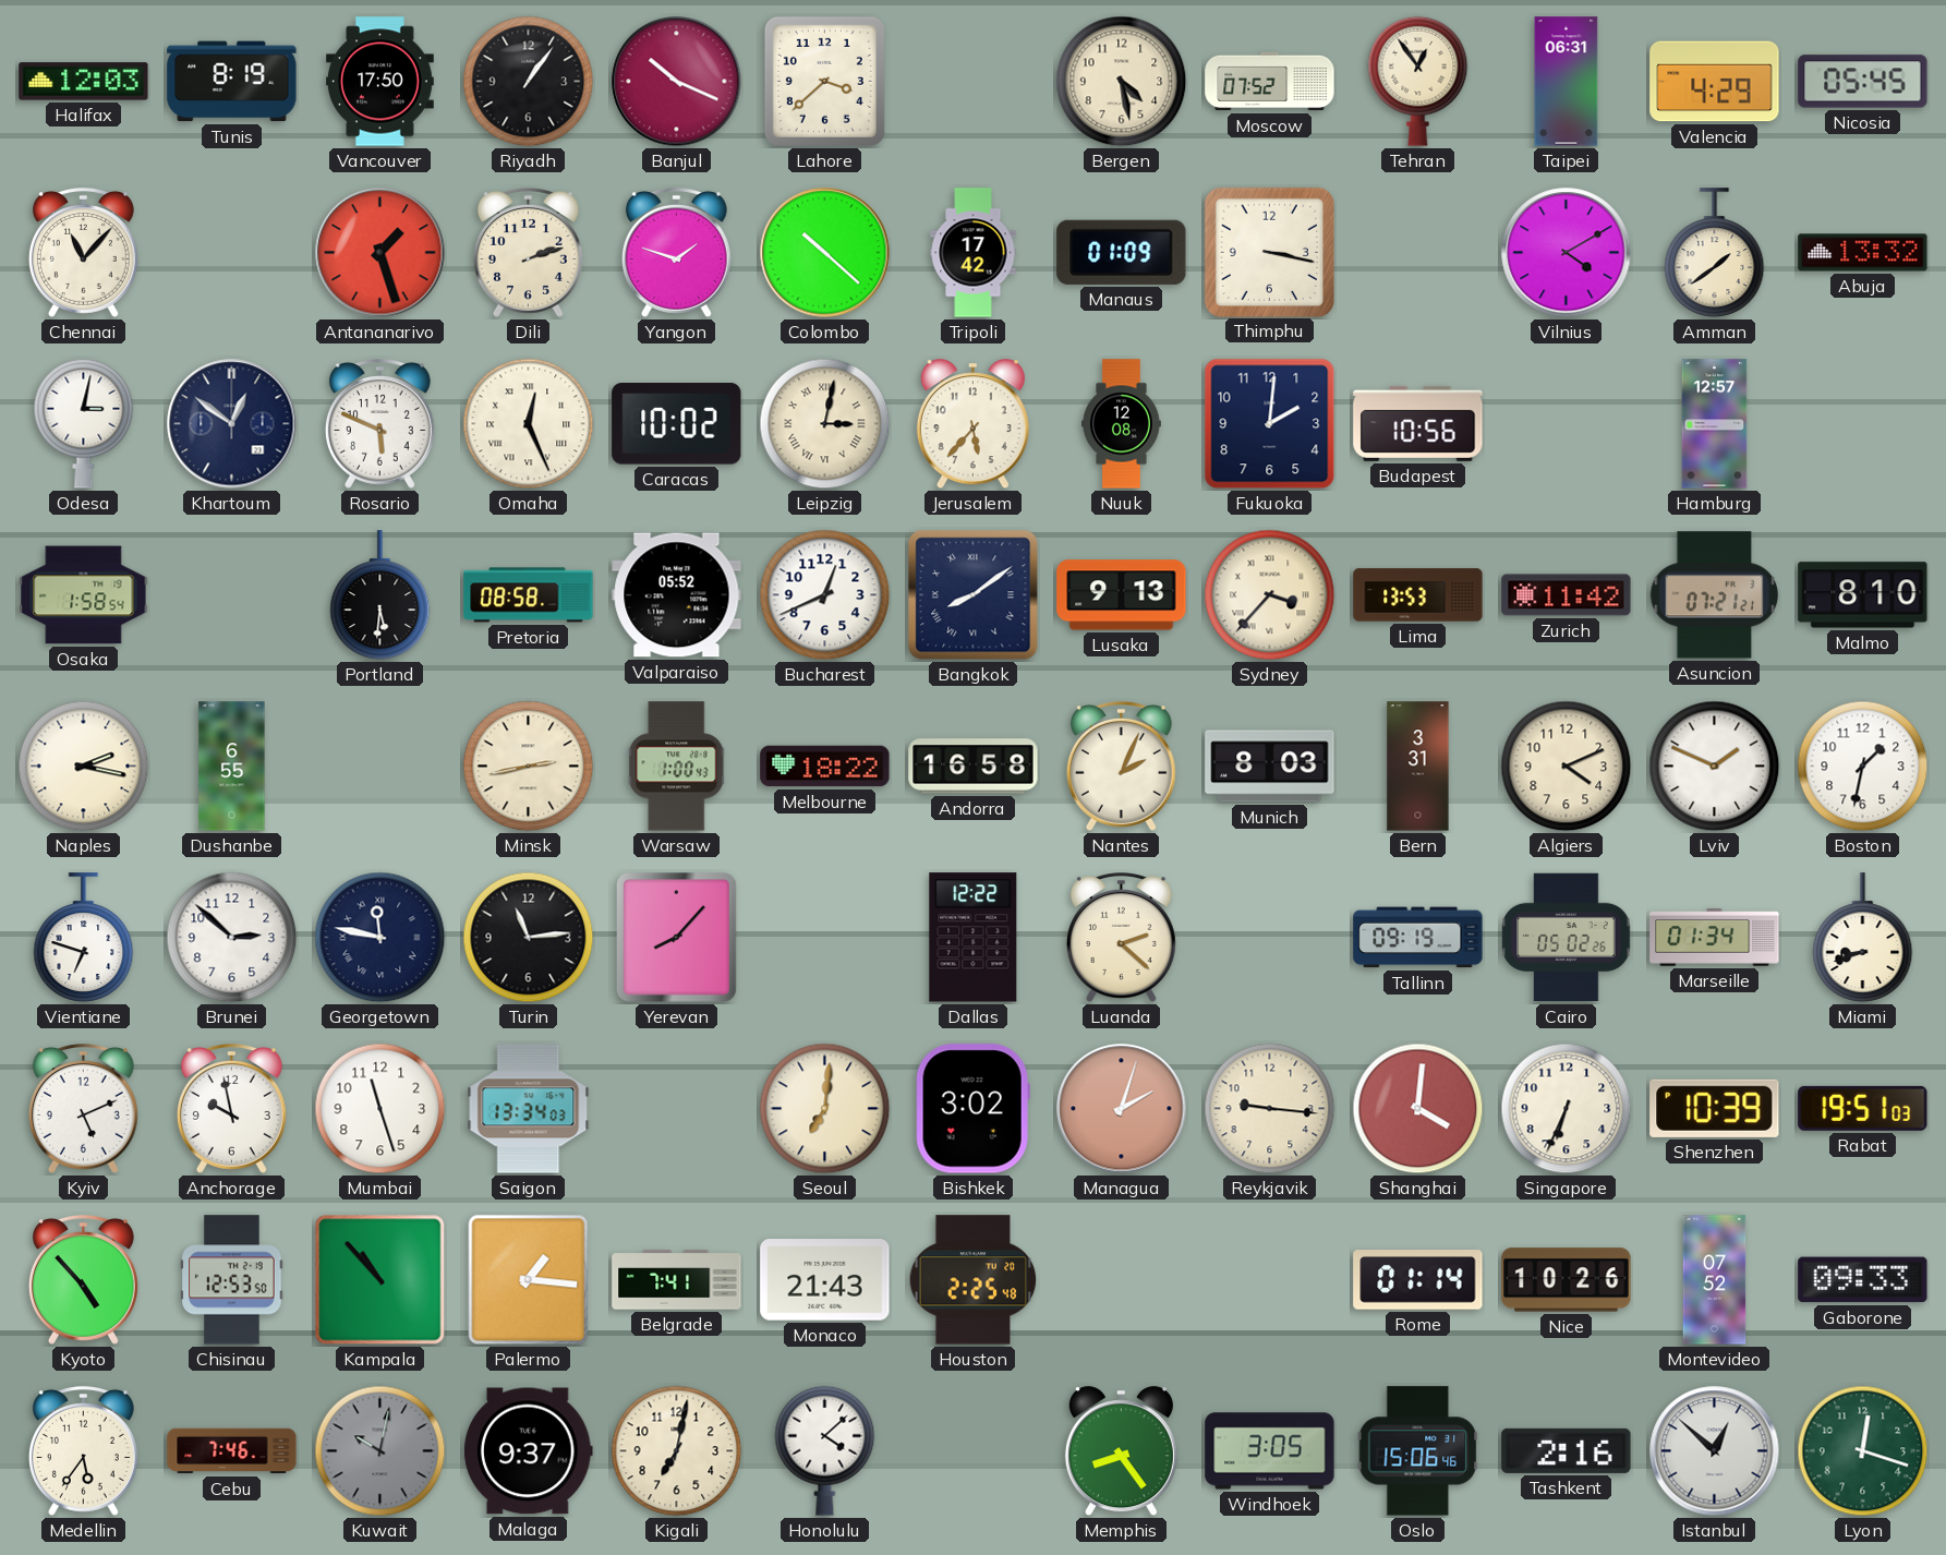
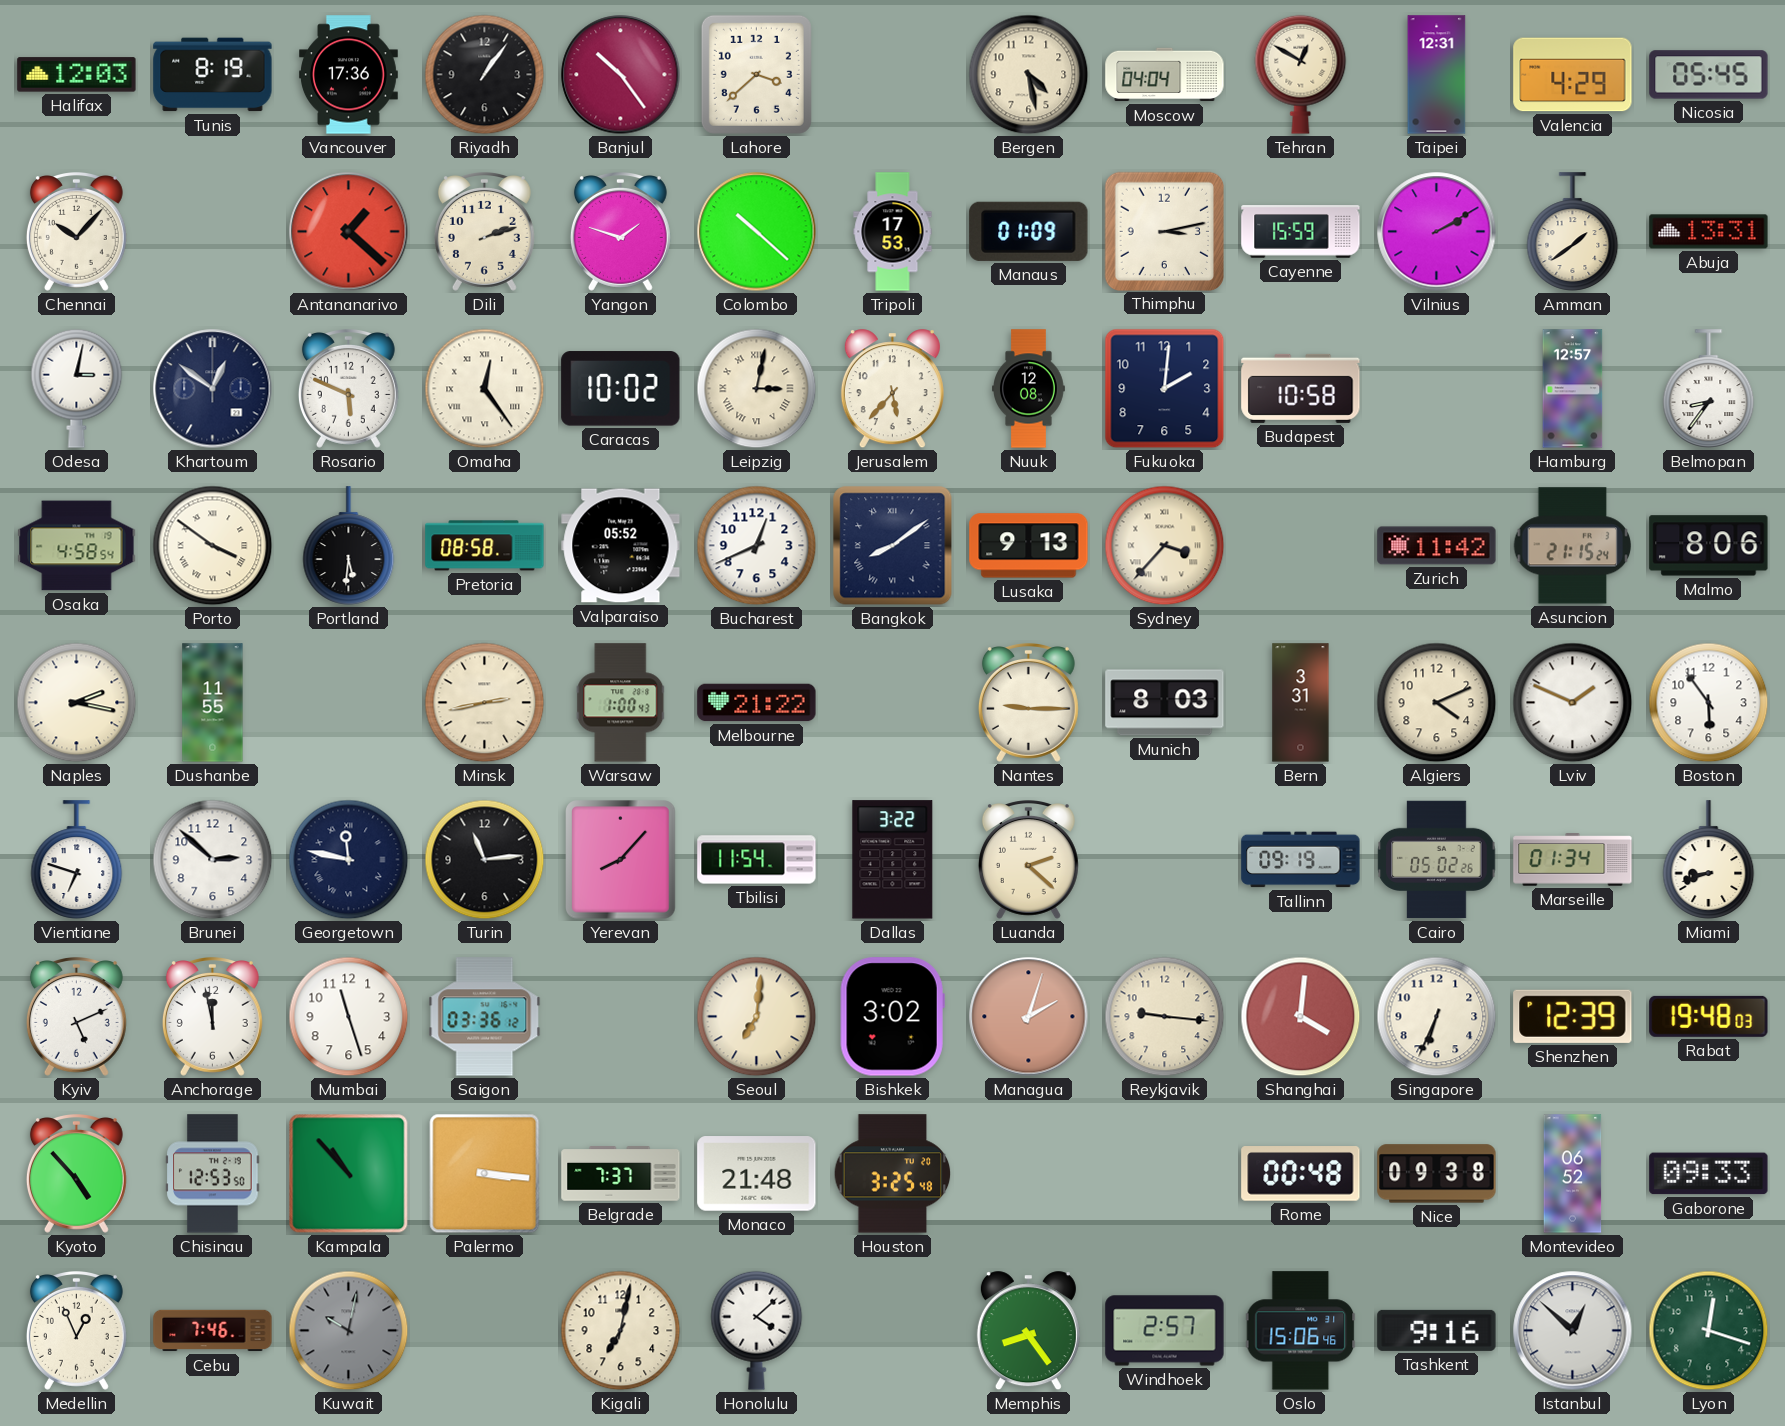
Vancouver: 17:50 -> 17:36
Banjul: 10:19 -> 10:24
Moscow: 07:52 -> 04:04
Tehran: 12:54 -> 12:50
Taipei: 06:31 -> 12:31
Chennai: 11:07 -> 10:07
Antananarivo: 1:27 -> 1:22
Tripoli: 17:42 -> 17:53
Thimphu: 3:17 -> 3:13
Cayenne: none -> 15:59
Vilnius: 4:10 -> 2:10
Abuja: 13:32 -> 13:31
Omaha: 12:26 -> 12:24
Budapest: 10:56 -> 10:58
Belmopan: none -> 8:36
Osaka: 1:58 -> 4:58
Porto: none -> 3:51
Lima: 13:53 -> none
Asuncion: 07:21 -> 21:15
Malmo: 8:10 -> 8:06
Dushanbe: 6:55 -> 11:55
Melbourne: 18:22 -> 21:22
Andorra: 16:58 -> none
Nantes: 2:04 -> 9:15
Boston: 1:32 -> 5:54
Tbilisi: none -> 11:54
Dallas: 12:22 -> 3:22
Anchorage: 9:58 -> 11:58
Saigon: 13:34 -> 03:36
Shenzhen: 10:39 -> 12:39
Rabat: 19:51 -> 19:48
Palermo: 1:16 -> 3:16
Belgrade: 7:41 -> 7:37
Monaco: 21:43 -> 21:48
Houston: 2:25 -> 3:25
Rome: 01:14 -> 00:48
Nice: 10:26 -> 09:38
Montevideo: 07:52 -> 06:52
Medellin: 5:36 -> 12:56
Malaga: 9:37 -> none
Windhoek: 3:05 -> 2:57
Tashkent: 2:16 -> 9:16
